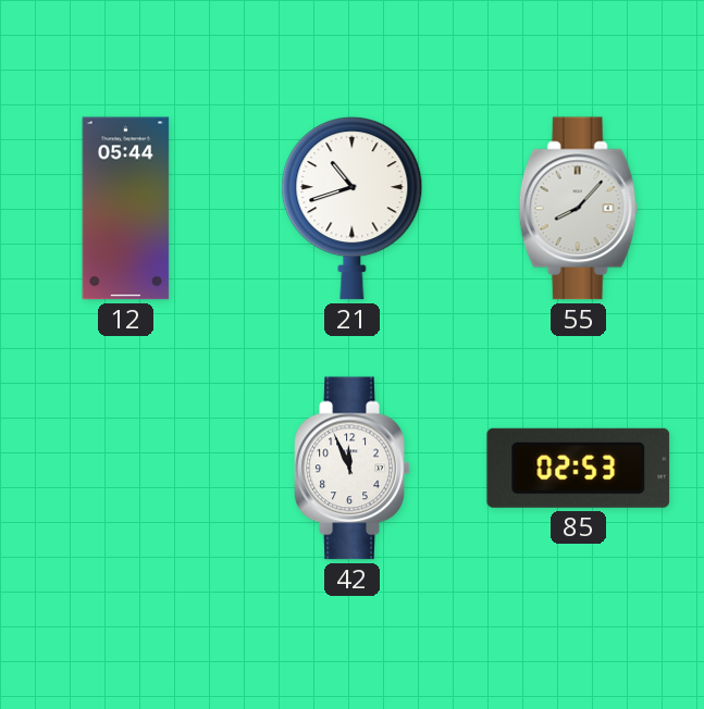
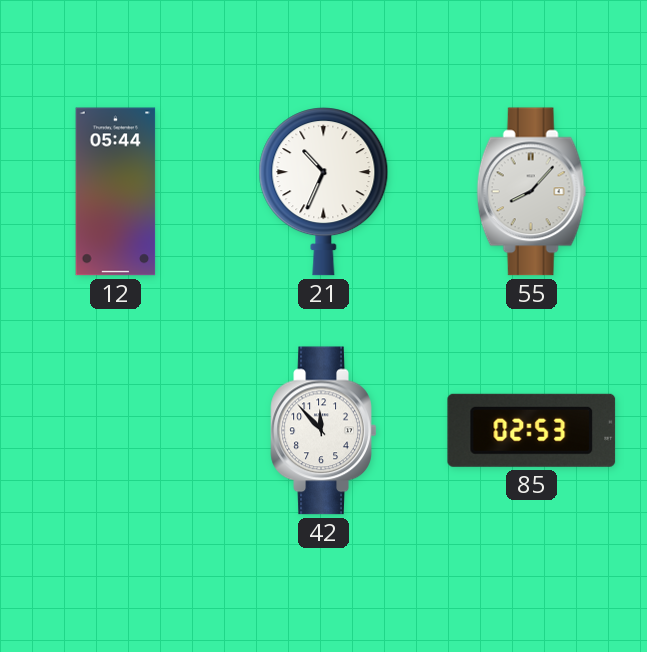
21: 10:42 -> 10:34
42: 11:56 -> 11:53
